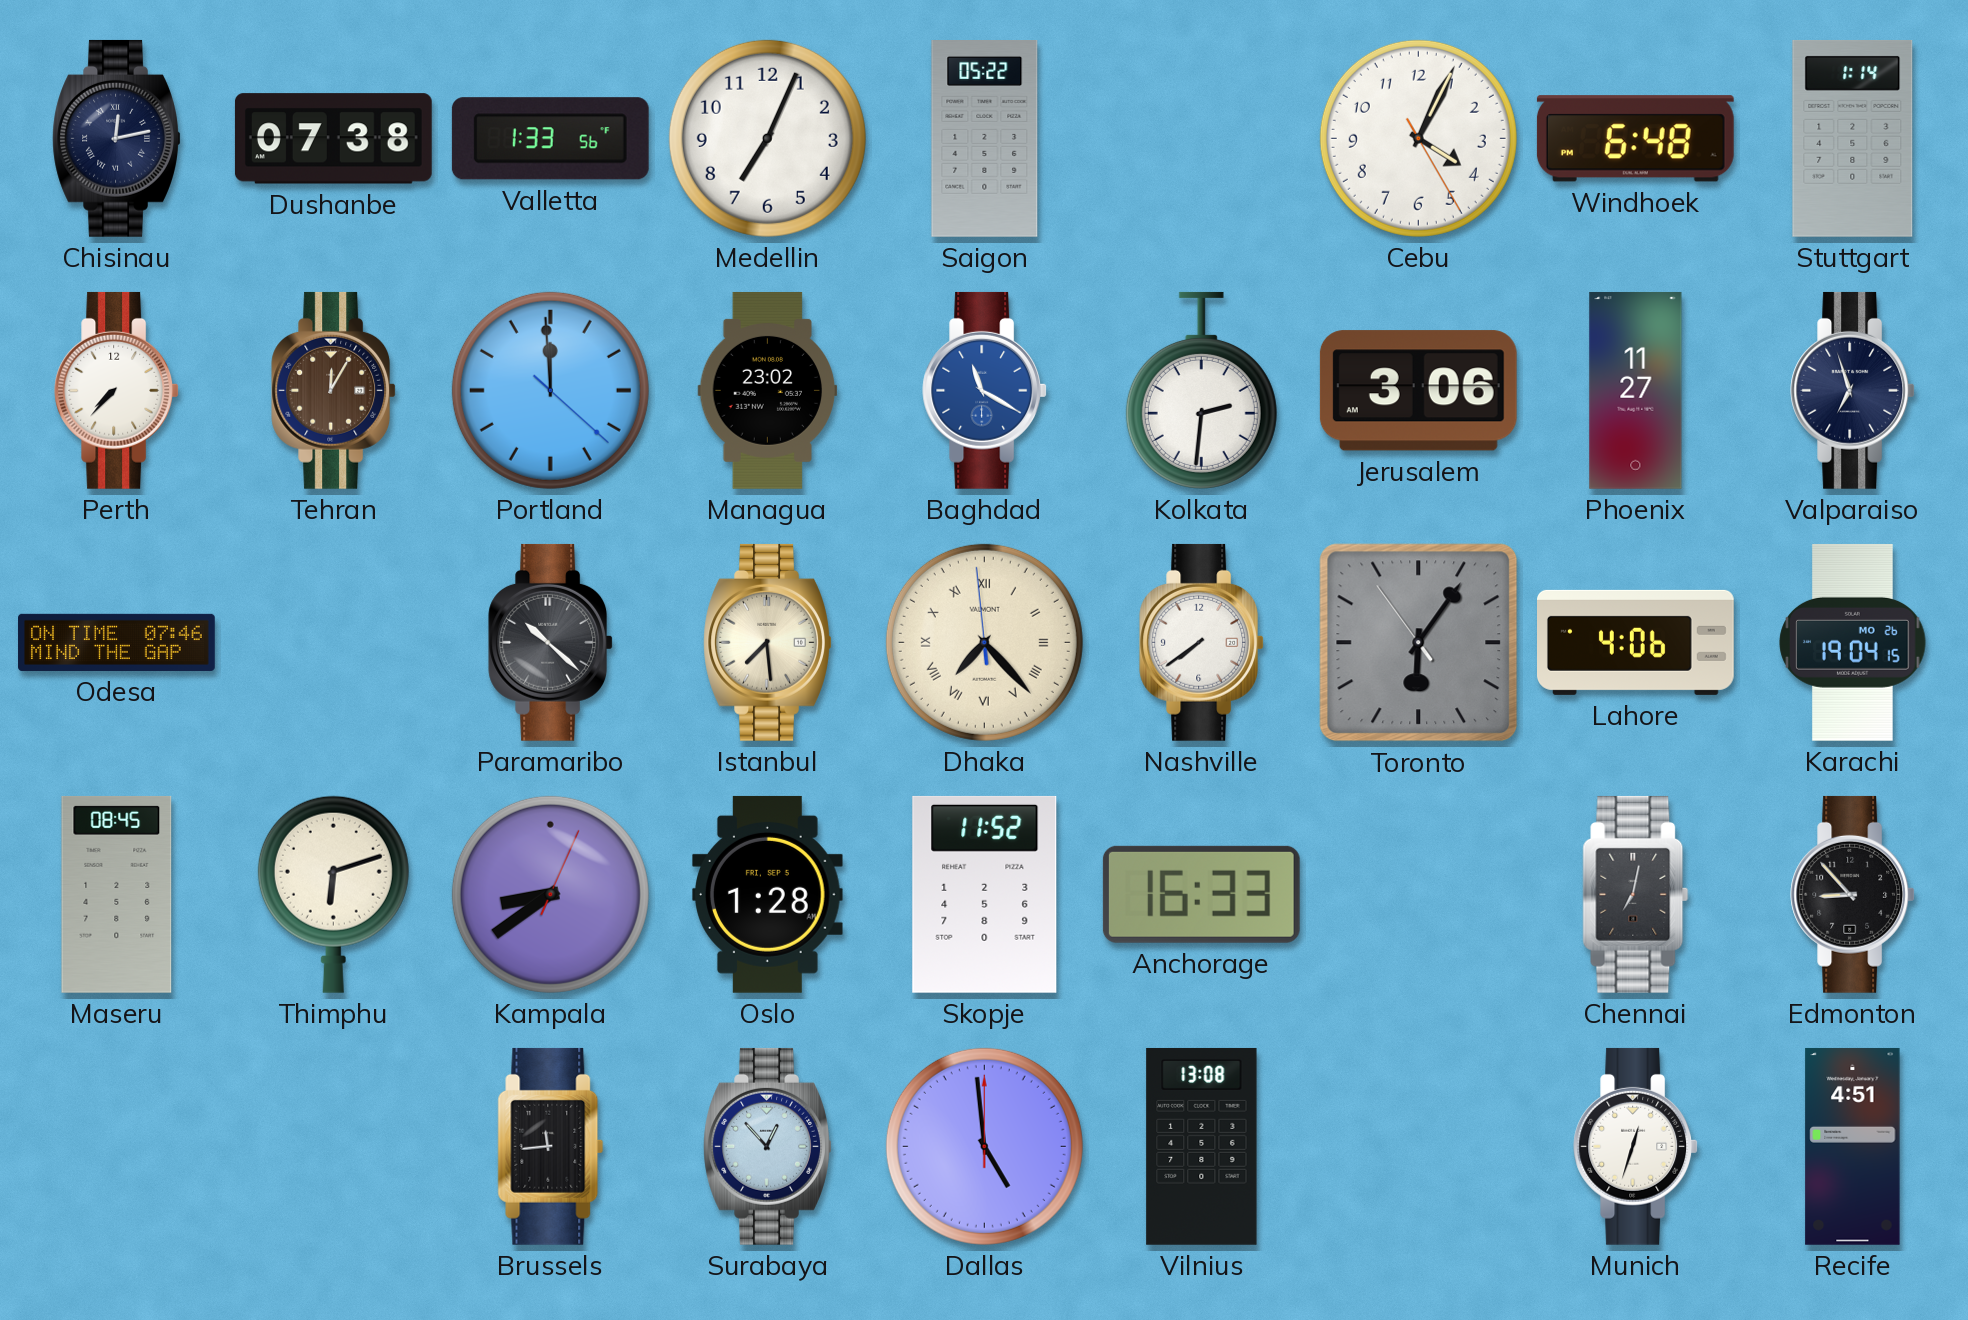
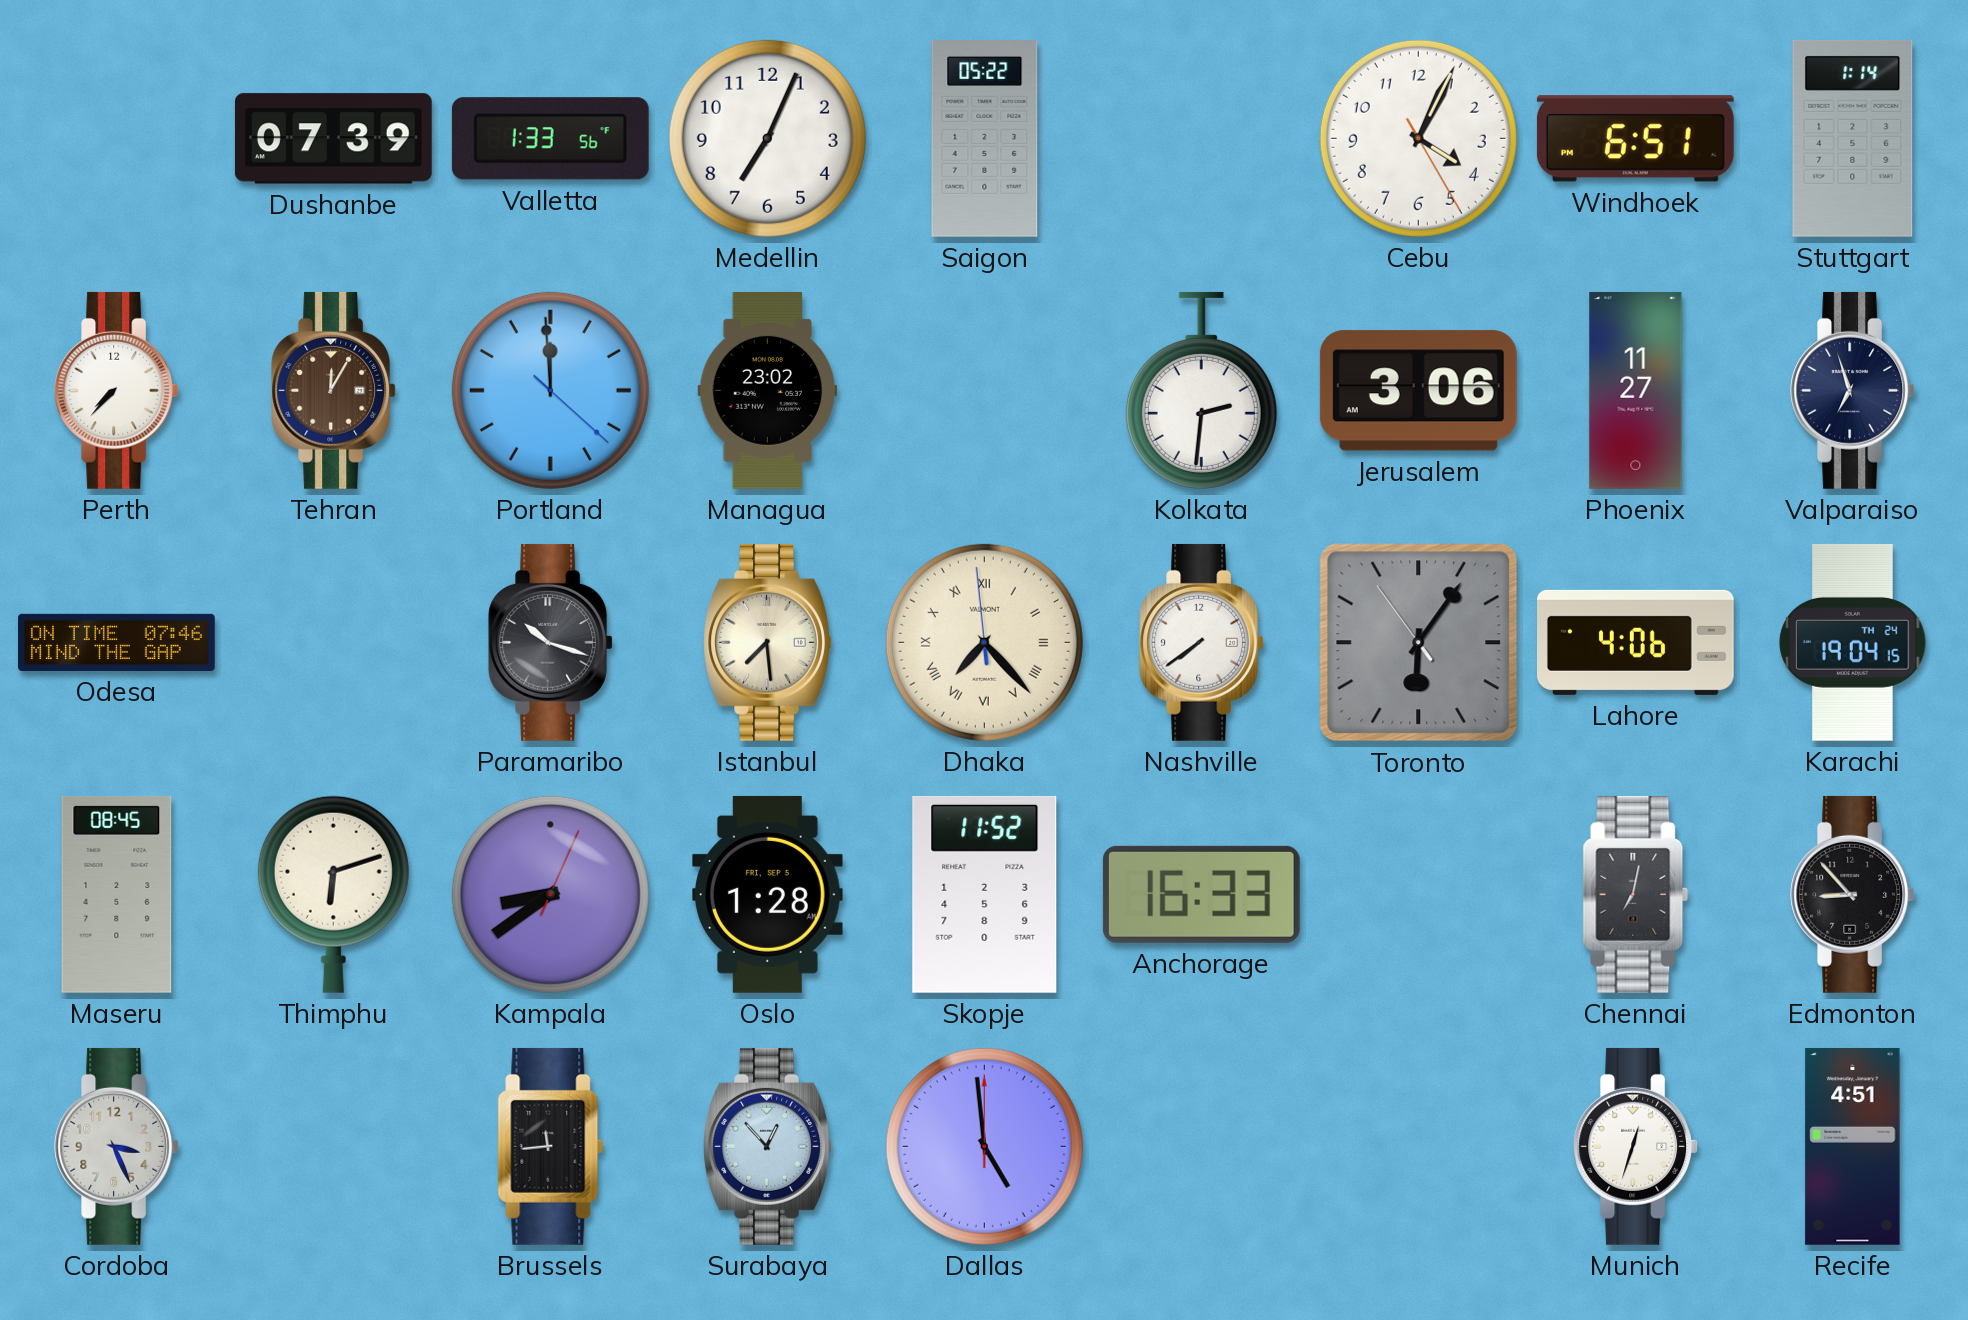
Chisinau: 12:13 -> none
Dushanbe: 07:38 -> 07:39
Windhoek: 6:48 -> 6:51
Baghdad: 11:20 -> none
Paramaribo: 10:22 -> 10:18
Karachi date: MO 26 -> TH 24
Cordoba: none -> 3:26
Vilnius: 13:08 -> none
